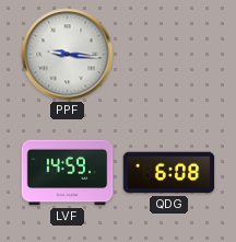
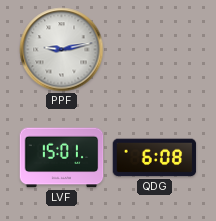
PPF: 9:16 -> 9:13
LVF: 14:59 -> 15:01
